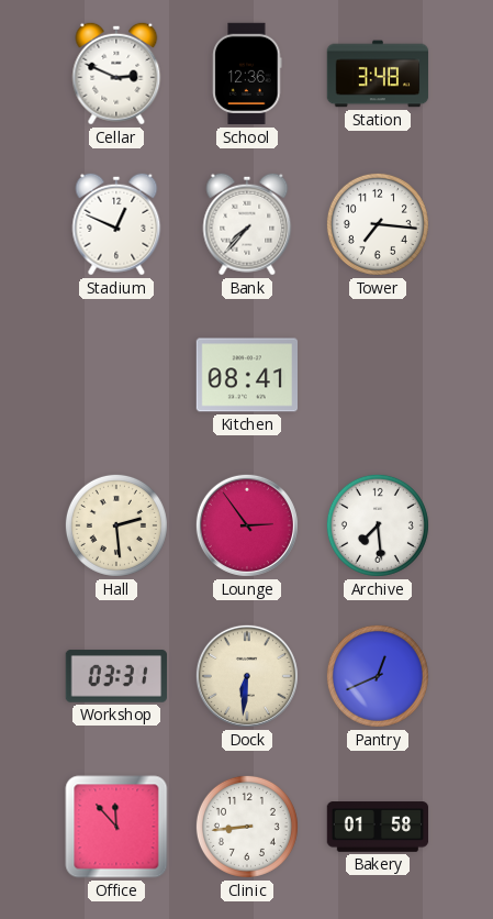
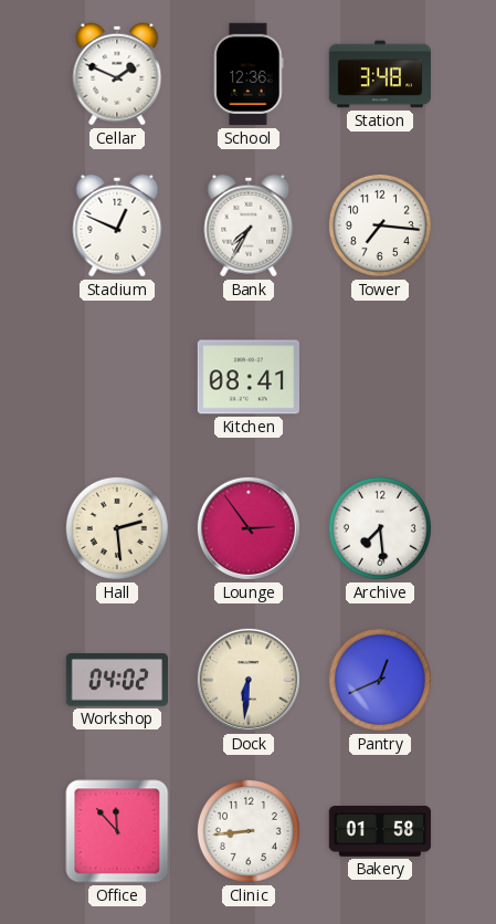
Cellar: 2:49 -> 1:49
Bank: 7:37 -> 7:35
Workshop: 03:31 -> 04:02
